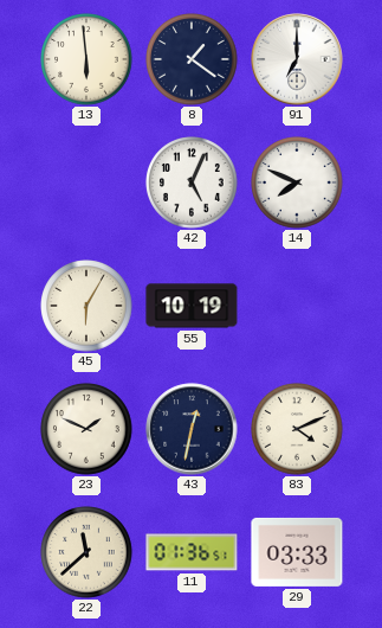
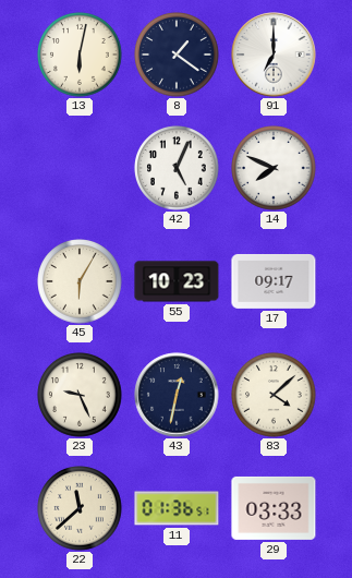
13: 5:59 -> 6:02
55: 10:19 -> 10:23
17: none -> 09:17
23: 1:49 -> 9:26
83: 4:11 -> 4:08
